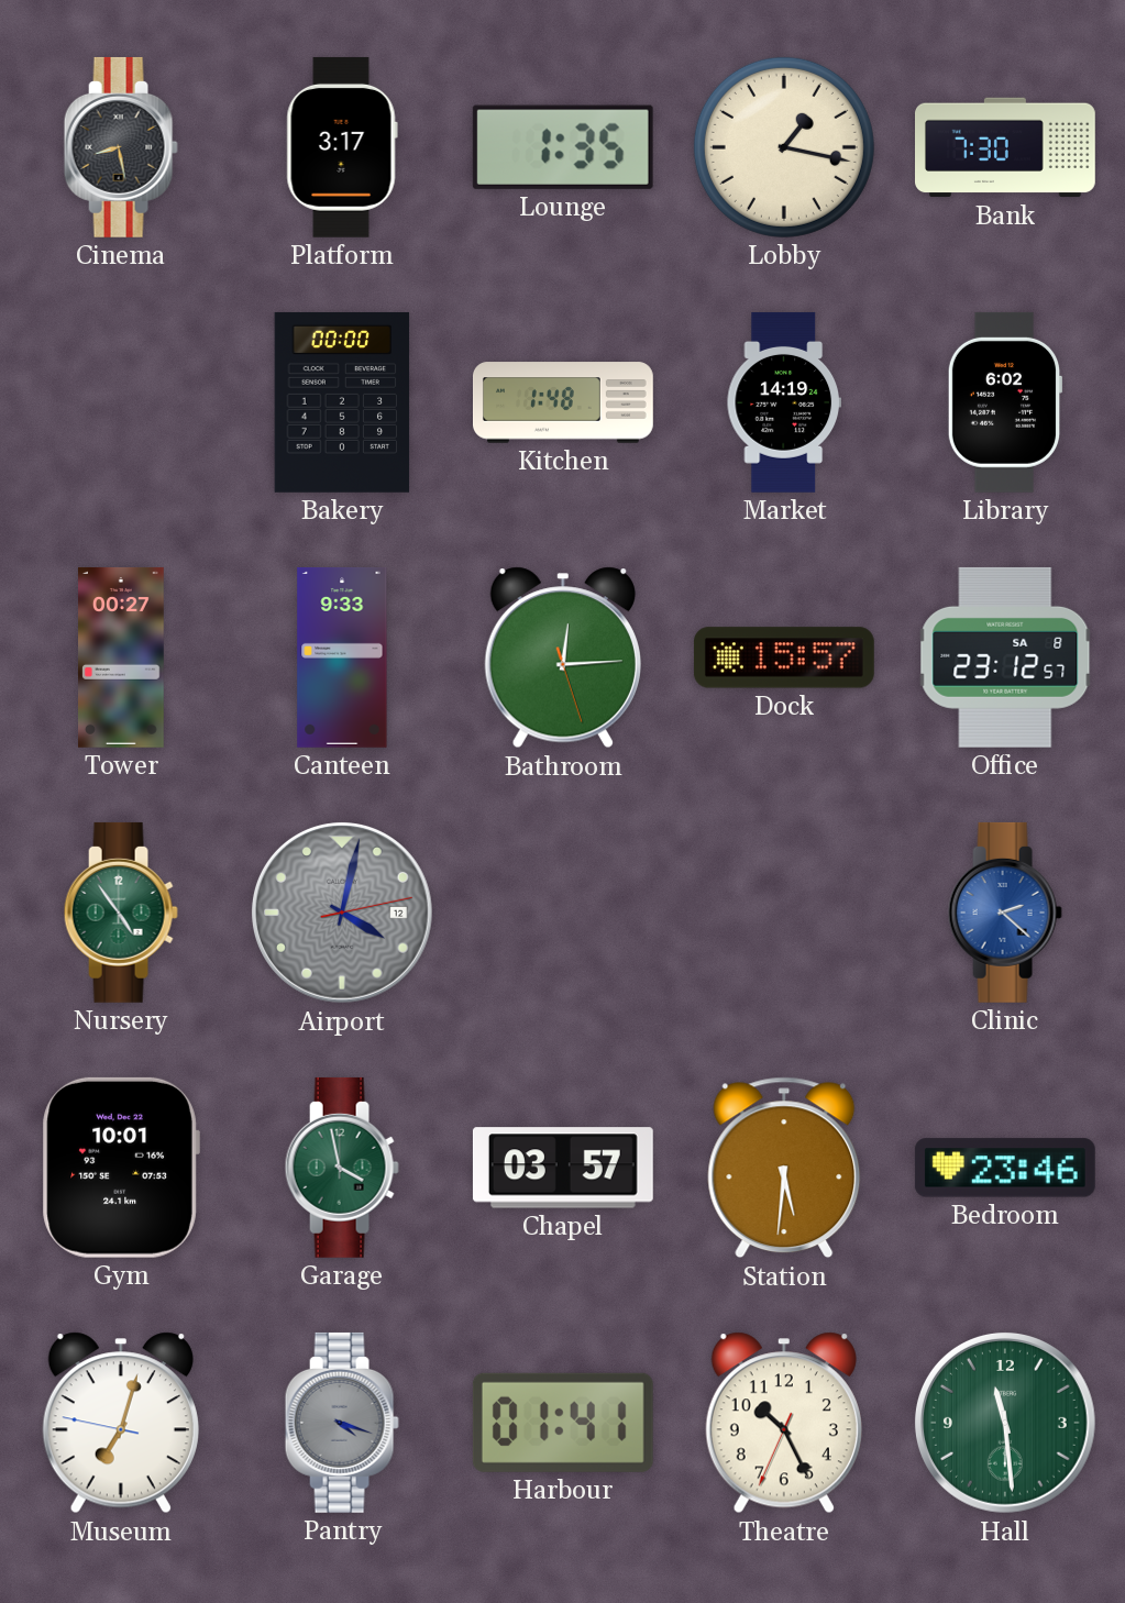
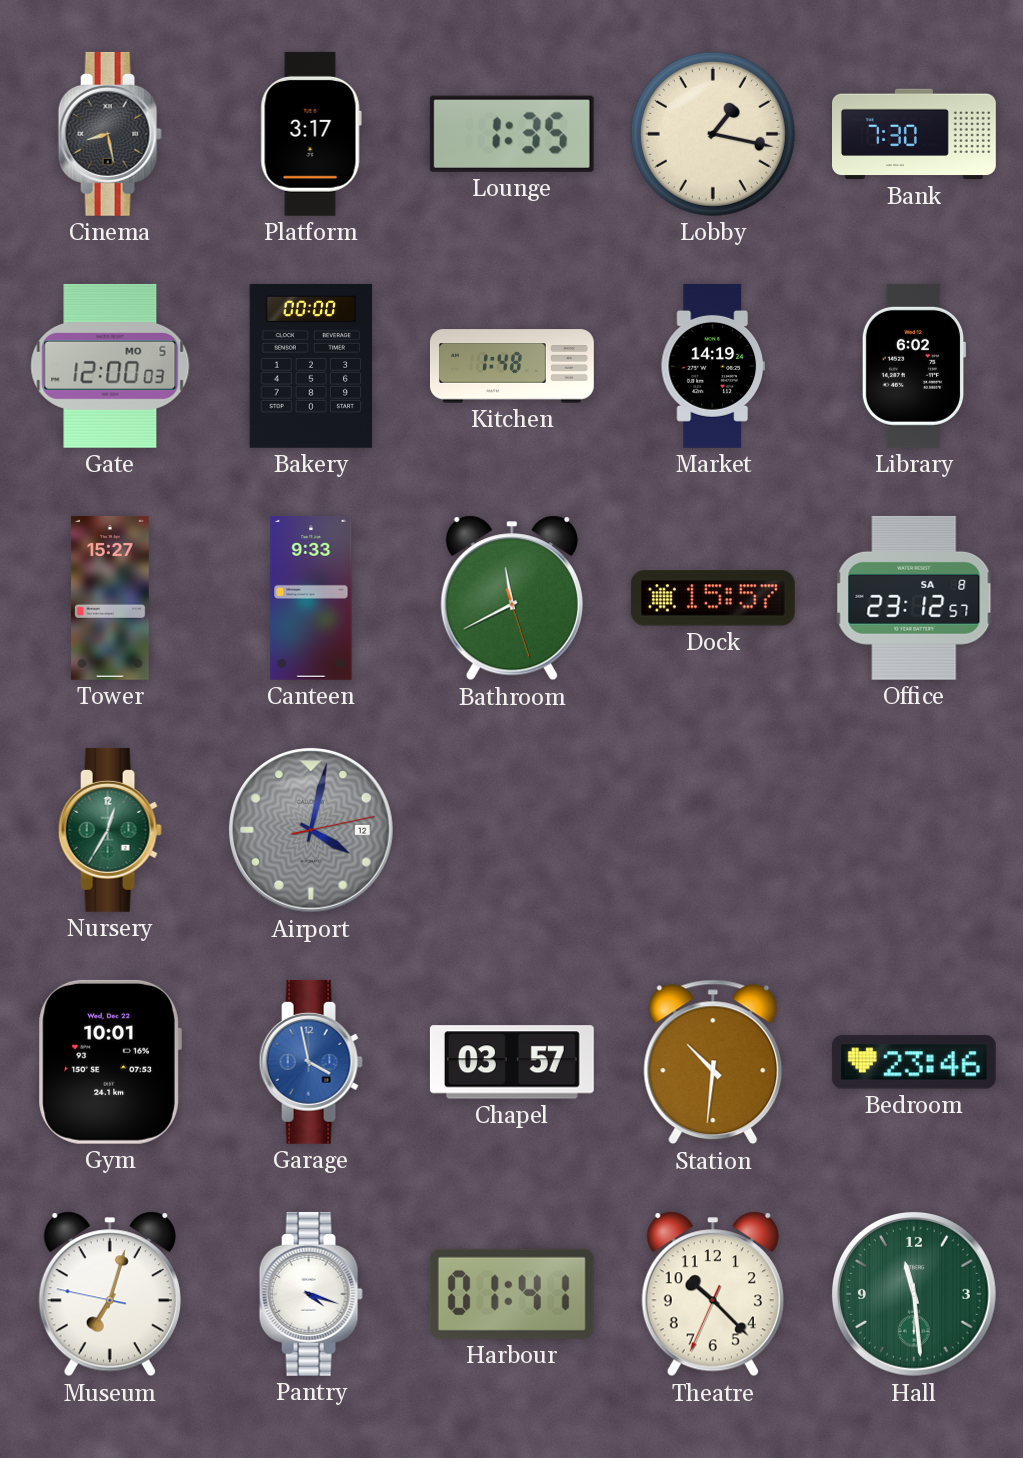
Gate: none -> 12:00
Tower: 00:27 -> 15:27
Bathroom: 12:14 -> 11:40
Nursery: 4:54 -> 12:35
Clinic: 2:22 -> none
Garage dial: green -> blue
Station: 5:31 -> 10:31
Pantry dial: grey -> white
Theatre: 10:25 -> 10:22
